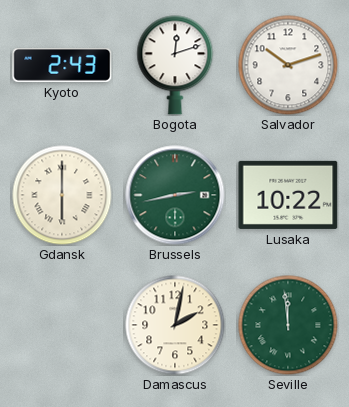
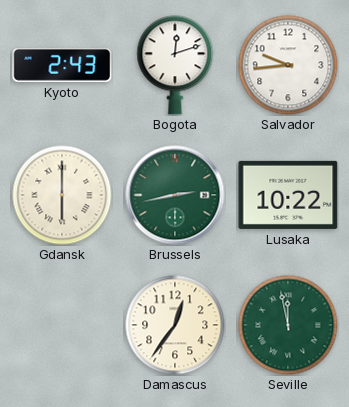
Salvador: 10:12 -> 9:44
Damascus: 2:02 -> 12:36
Seville: 11:59 -> 11:58
